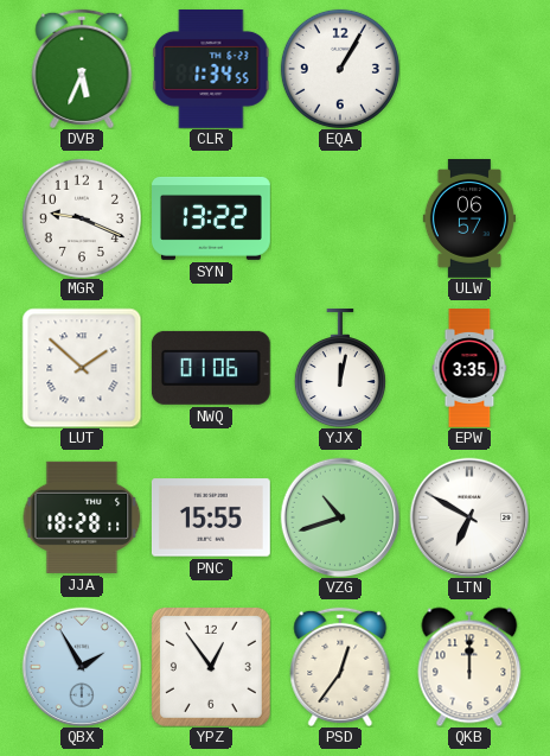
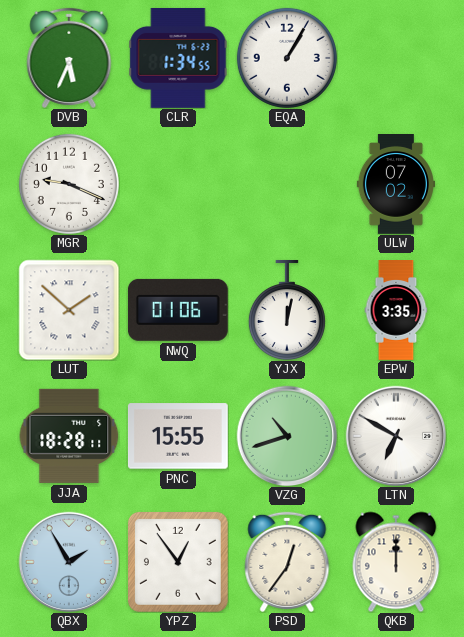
SYN: 13:22 -> none
ULW: 06:57 -> 07:02
